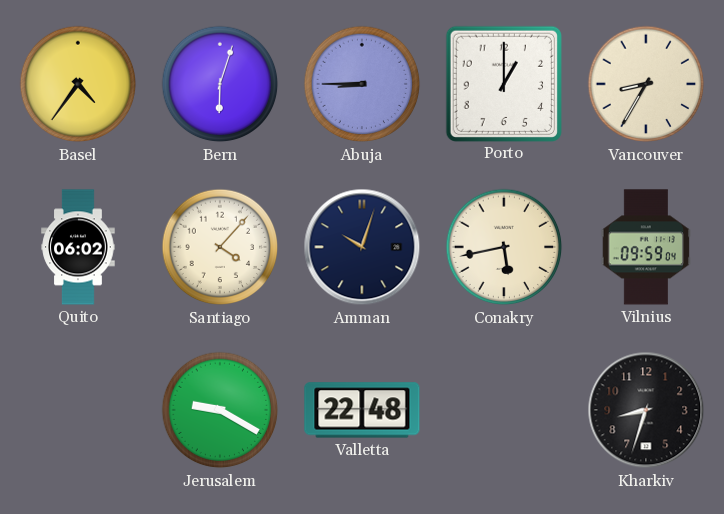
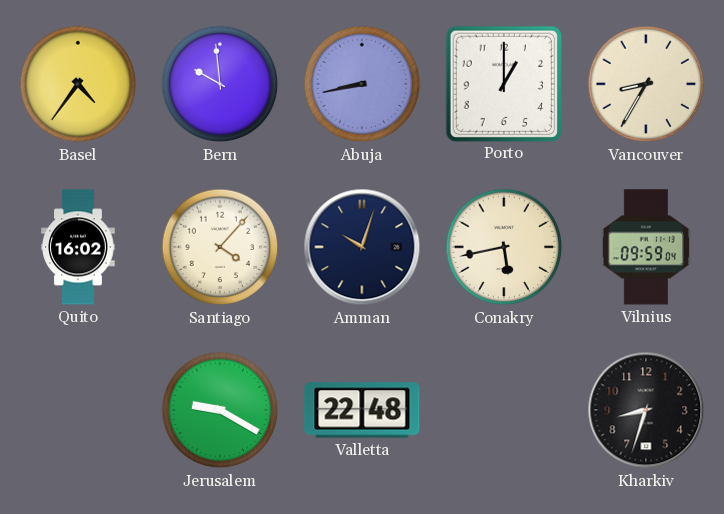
Bern: 6:03 -> 9:59
Abuja: 8:45 -> 8:43
Quito: 06:02 -> 16:02
